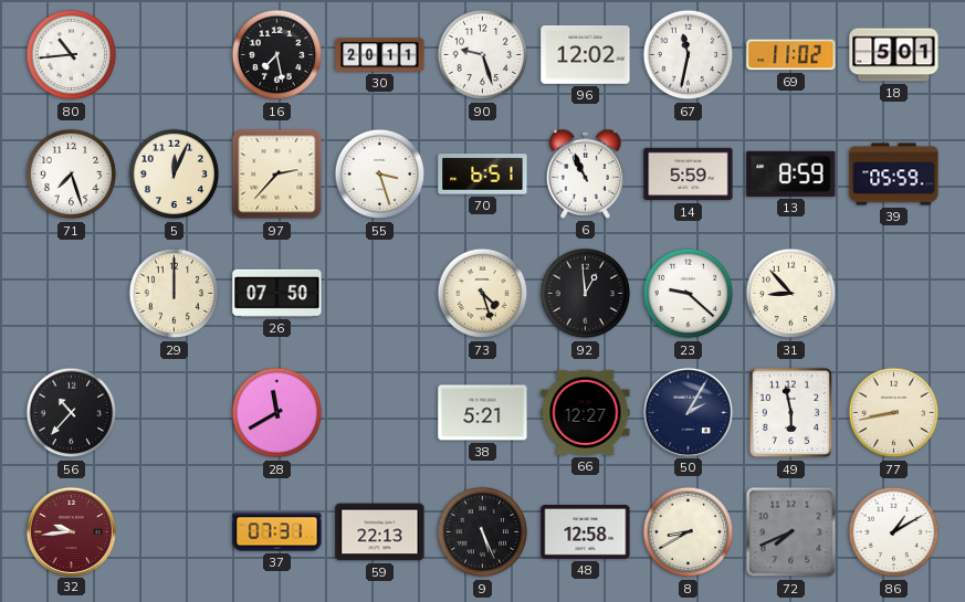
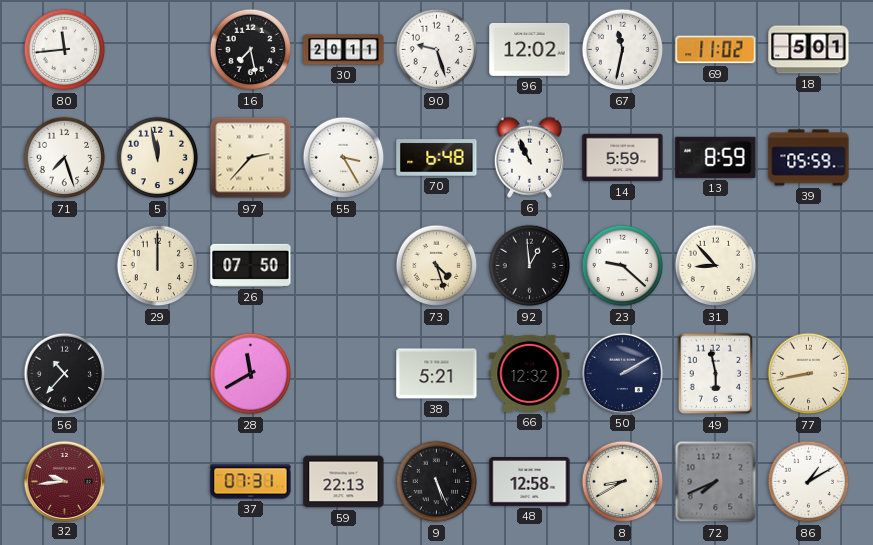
80: 10:44 -> 11:44
5: 12:04 -> 11:58
55: 3:27 -> 3:25
70: 6:51 -> 6:48
66: 12:27 -> 12:32
50: 2:05 -> 2:10
